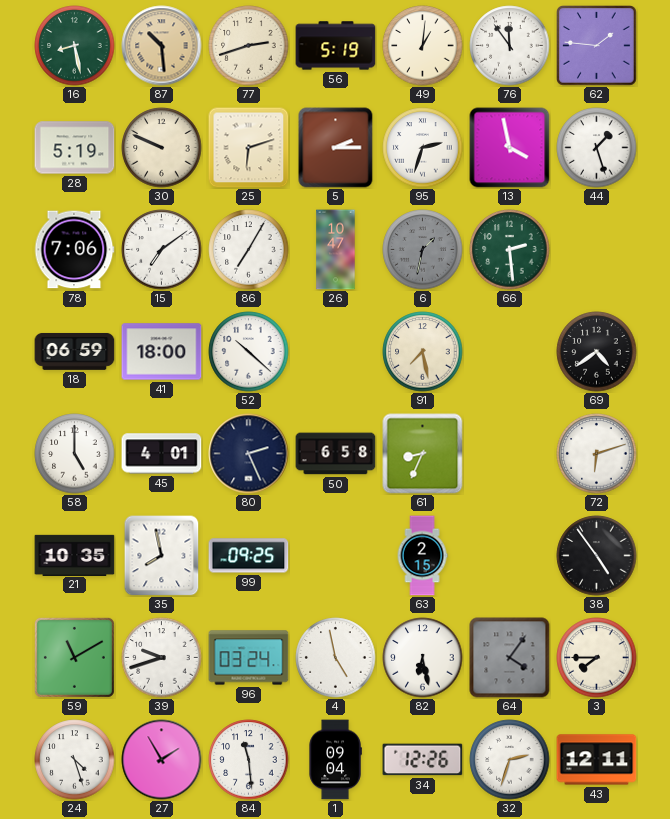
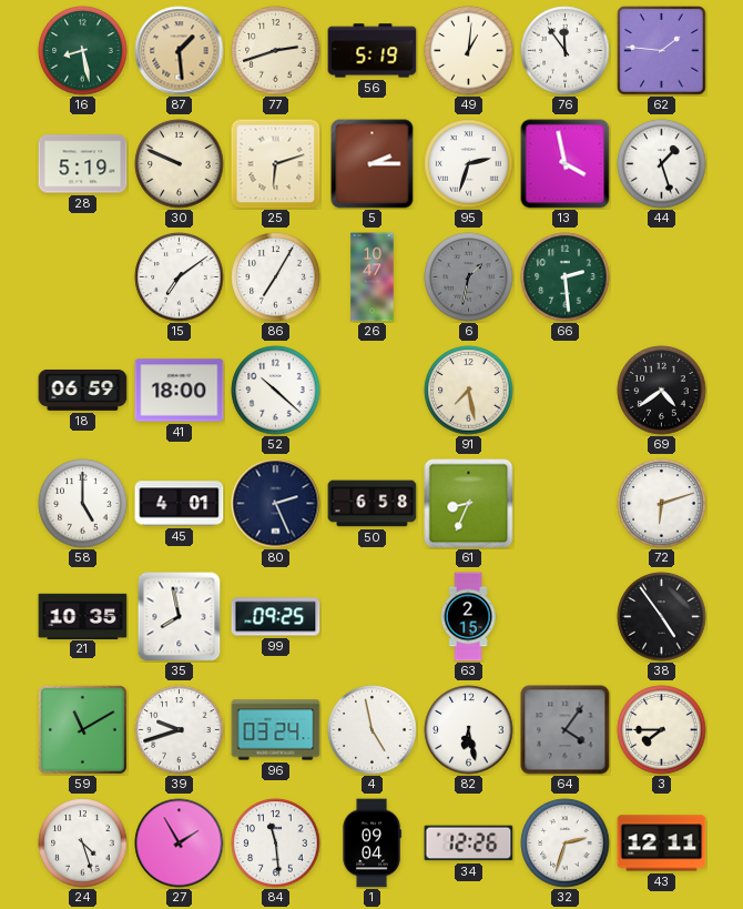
87: 10:29 -> 1:29
78: 7:06 -> none
